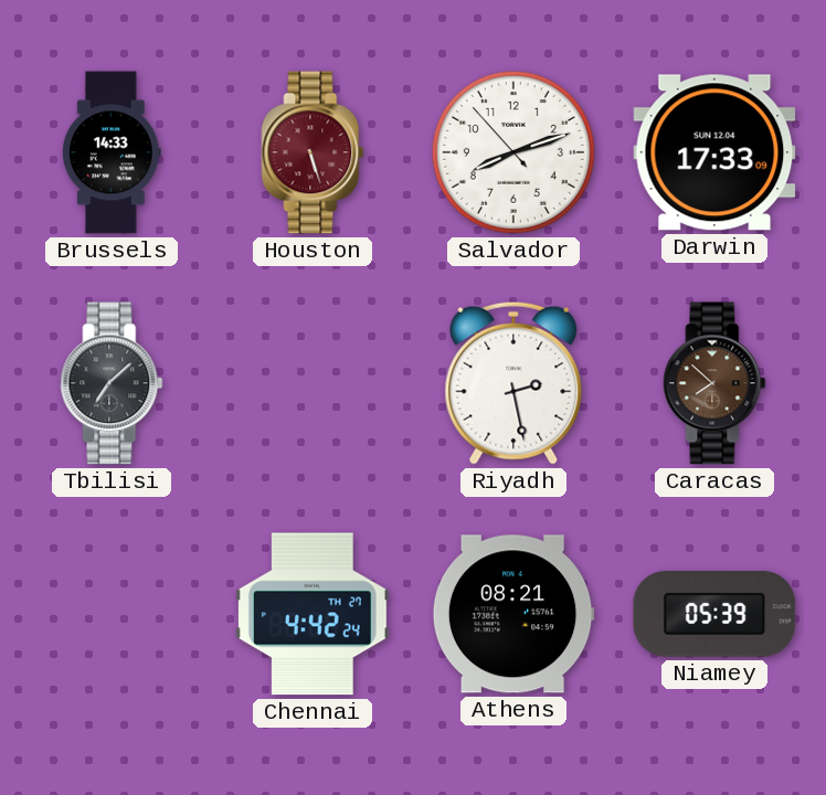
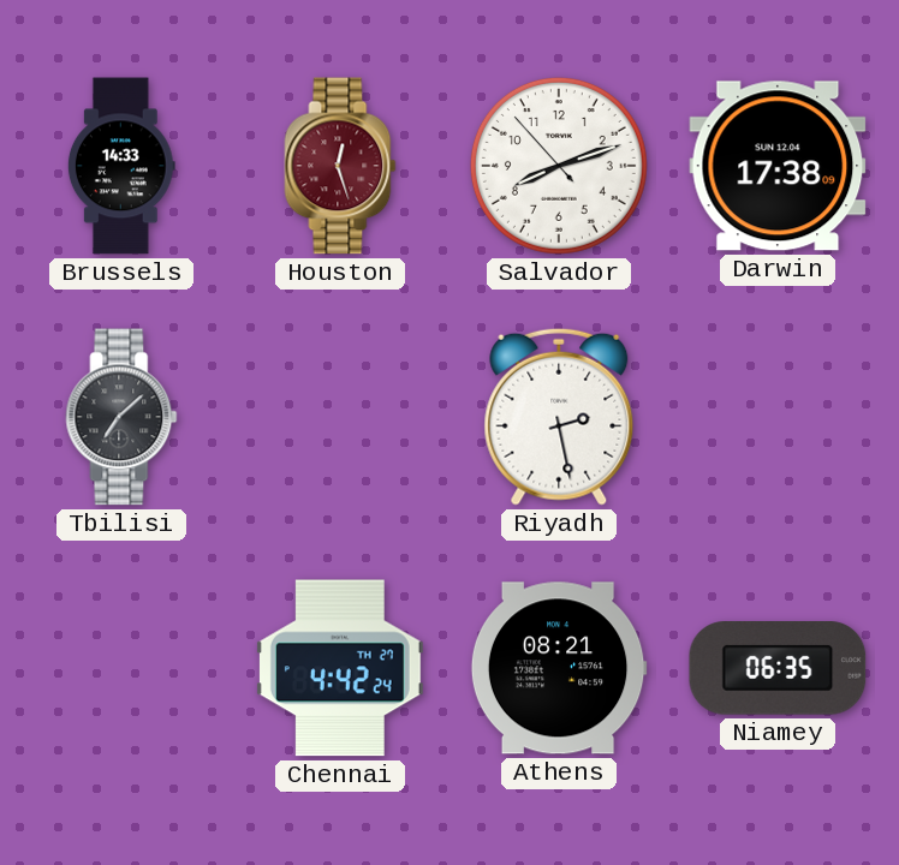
Houston: 5:27 -> 12:27
Darwin: 17:33 -> 17:38
Caracas: 7:52 -> none
Niamey: 05:39 -> 06:35
